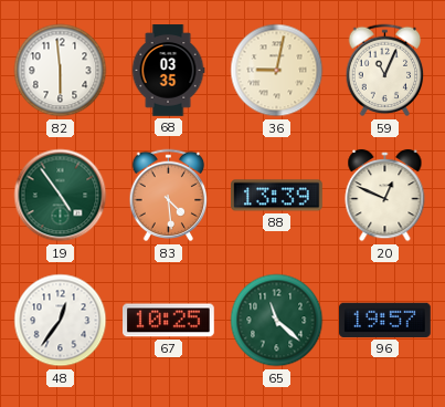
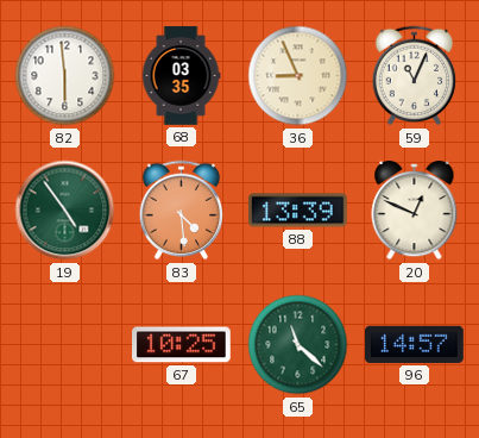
36: 9:02 -> 8:56
48: 12:36 -> none
96: 19:57 -> 14:57
